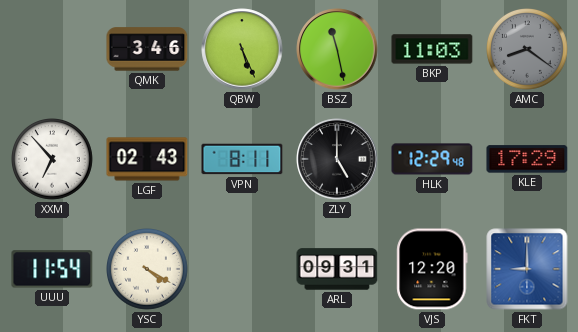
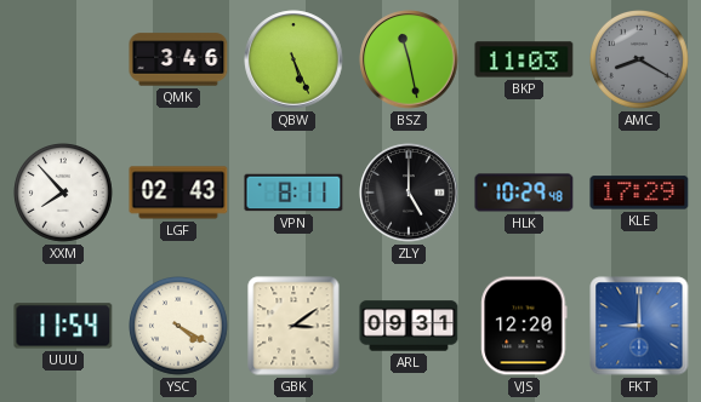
AMC: 8:21 -> 8:20
XXM: 6:53 -> 7:53
HLK: 12:29 -> 10:29
GBK: none -> 3:09
